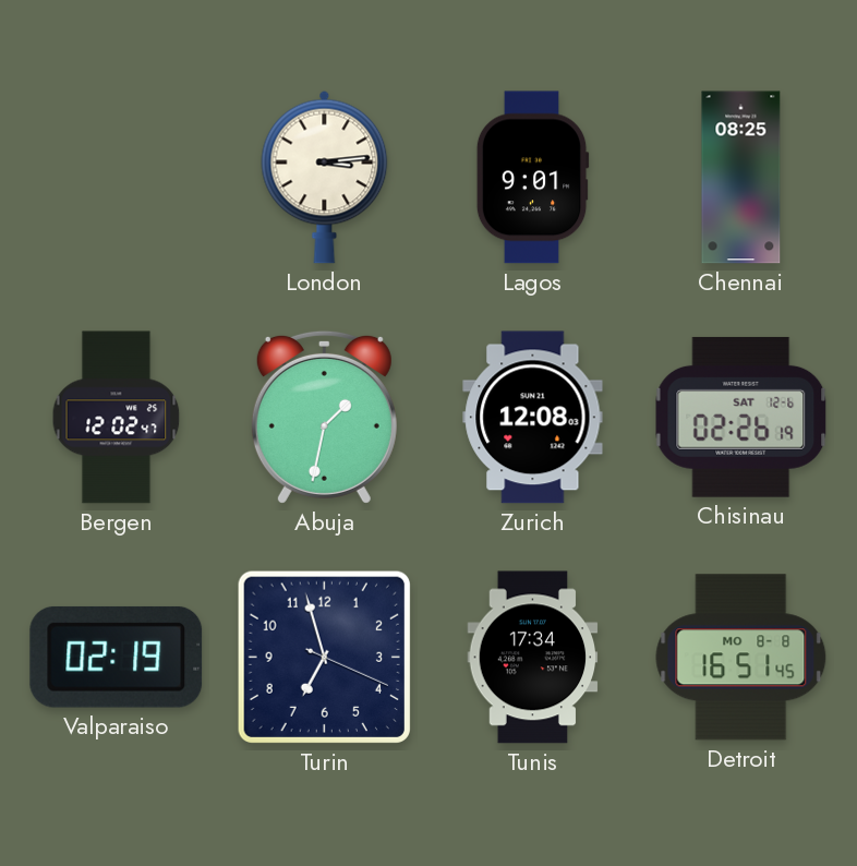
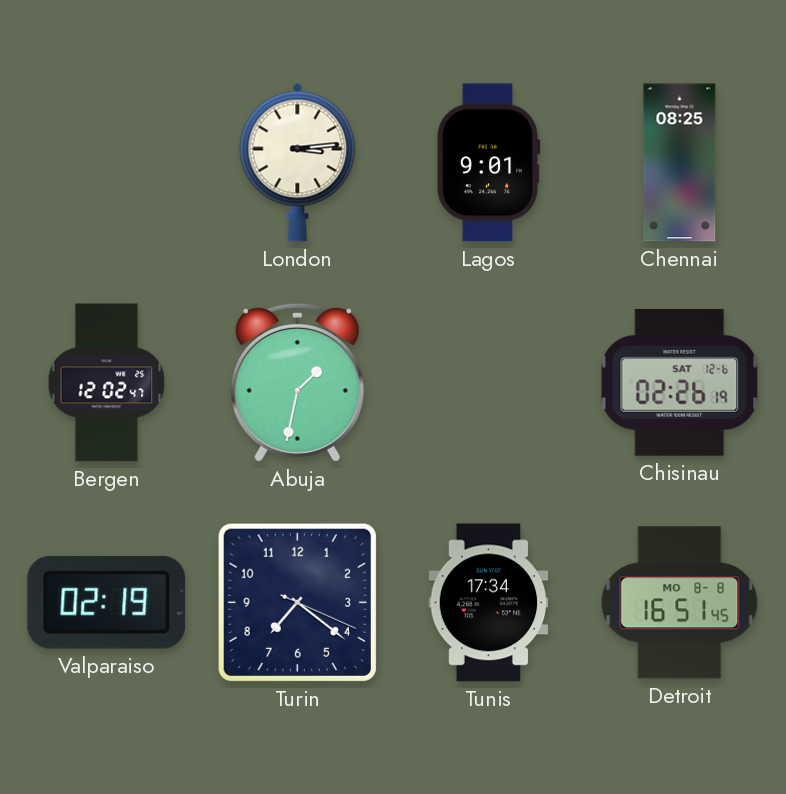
Zurich: 12:08 -> none
Turin: 6:57 -> 7:21
